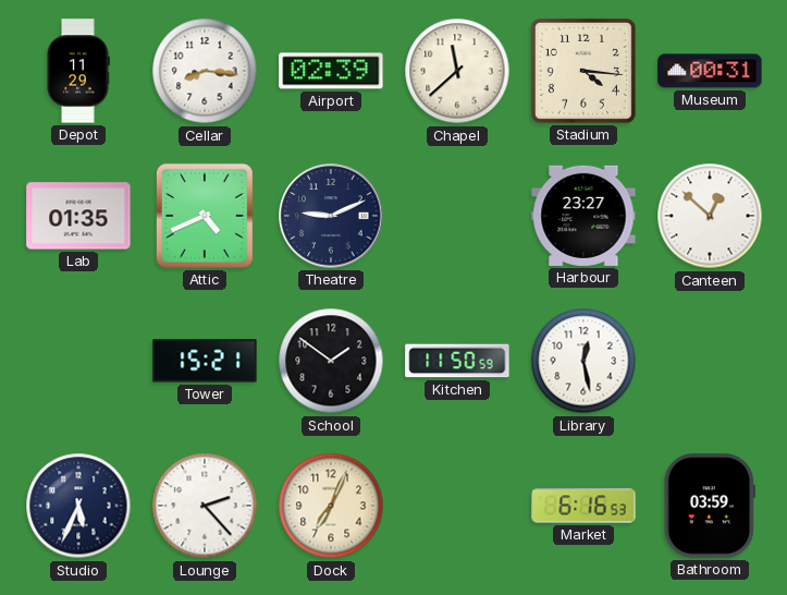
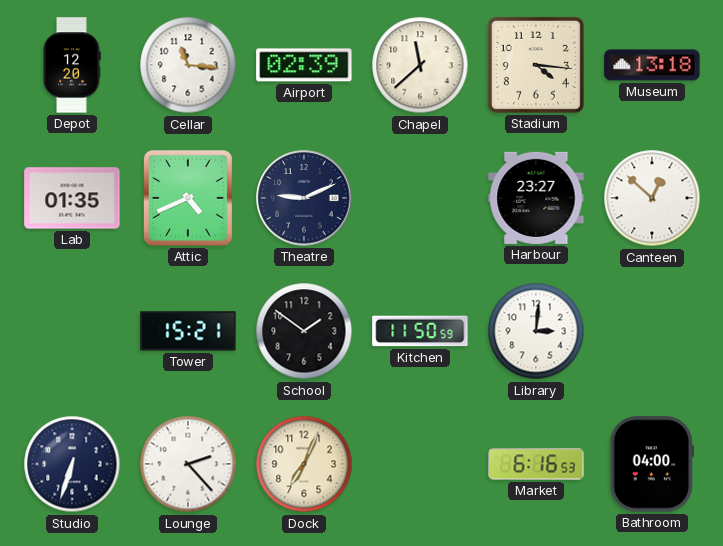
Depot: 11:29 -> 12:20
Cellar: 8:16 -> 11:16
Museum: 00:31 -> 13:18
Library: 12:28 -> 3:01
Studio: 5:34 -> 6:33
Bathroom: 03:59 -> 04:00
